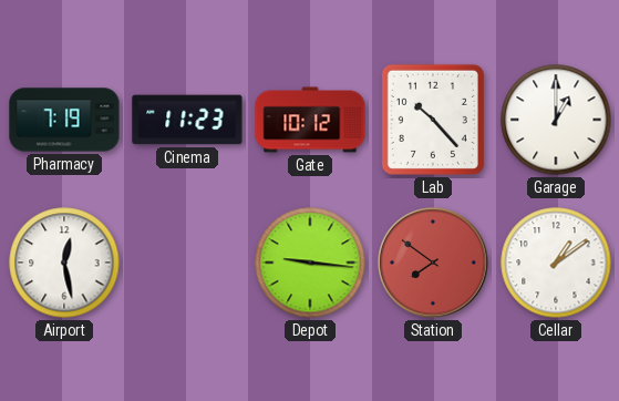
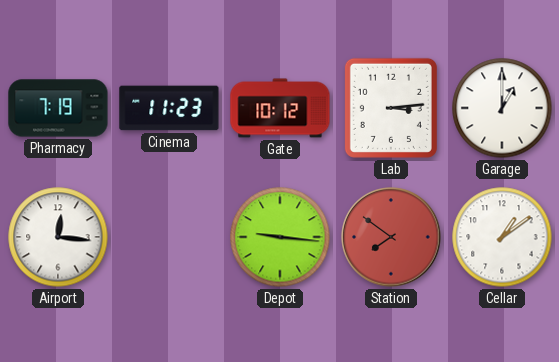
Lab: 10:23 -> 3:14
Airport: 12:28 -> 12:16
